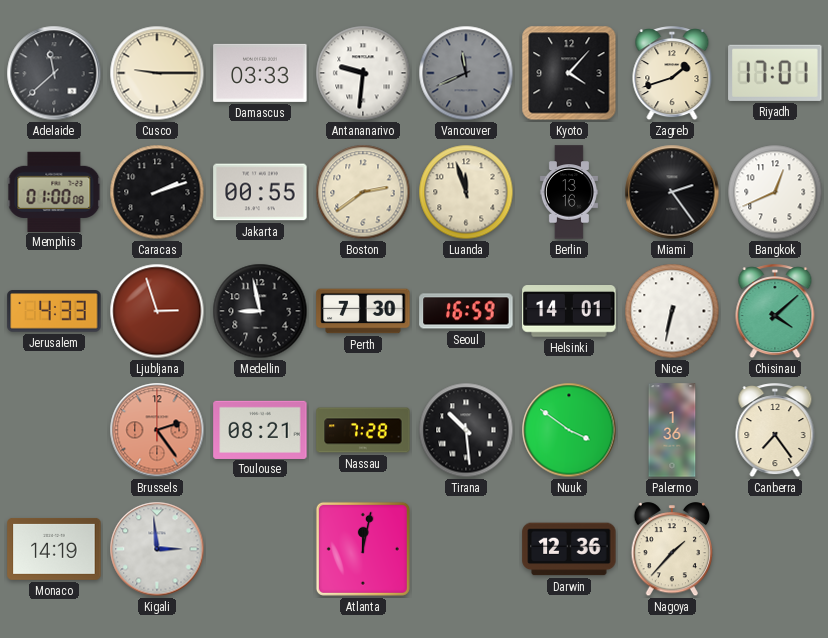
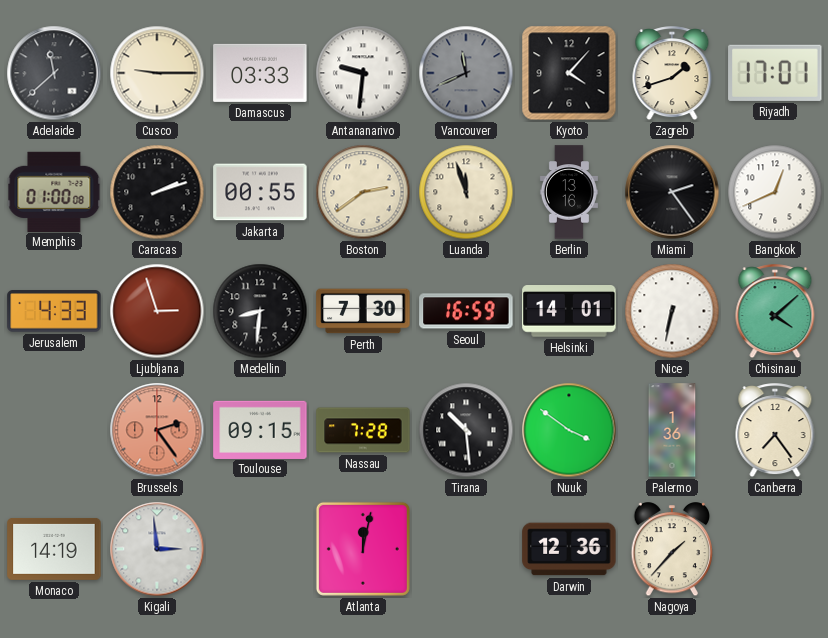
Medellin: 8:58 -> 8:31
Toulouse: 08:21 -> 09:15
